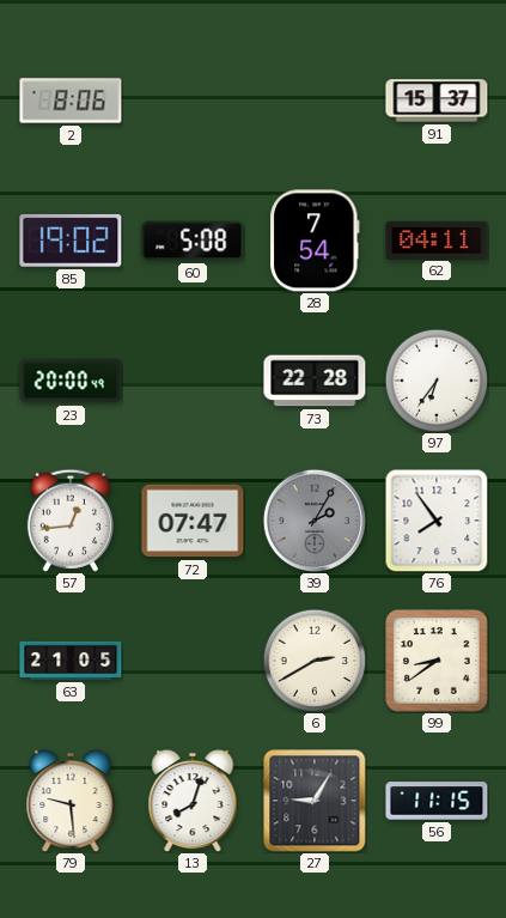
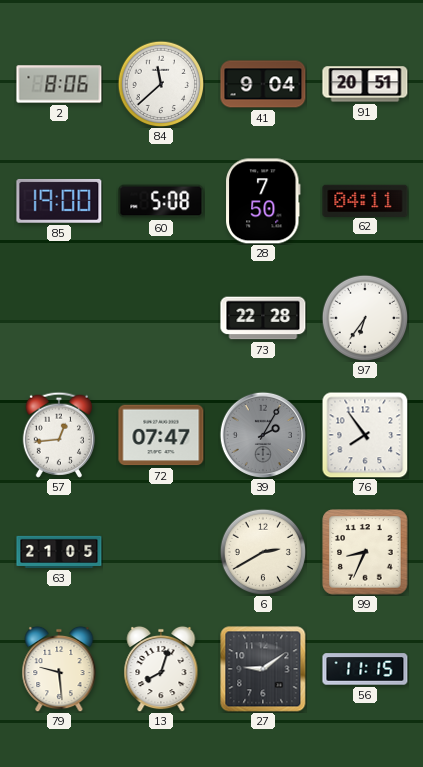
84: none -> 11:38
41: none -> 9:04
91: 15:37 -> 20:51
85: 19:02 -> 19:00
28: 7:54 -> 7:50
23: 20:00 -> none
99: 8:39 -> 8:34
27: 9:05 -> 9:09
